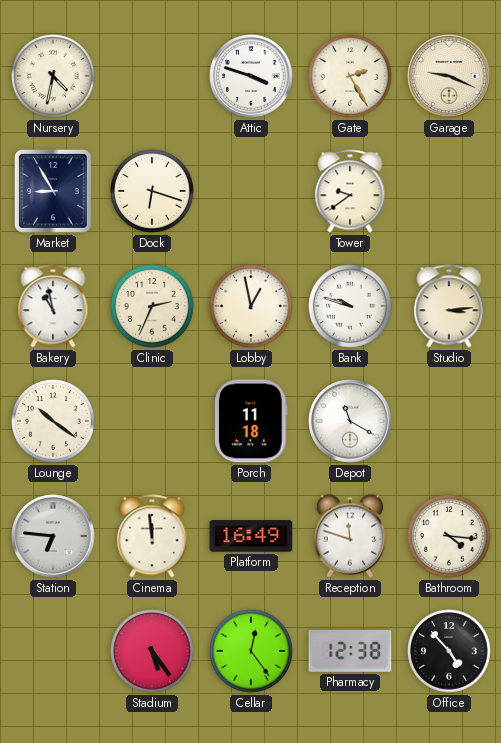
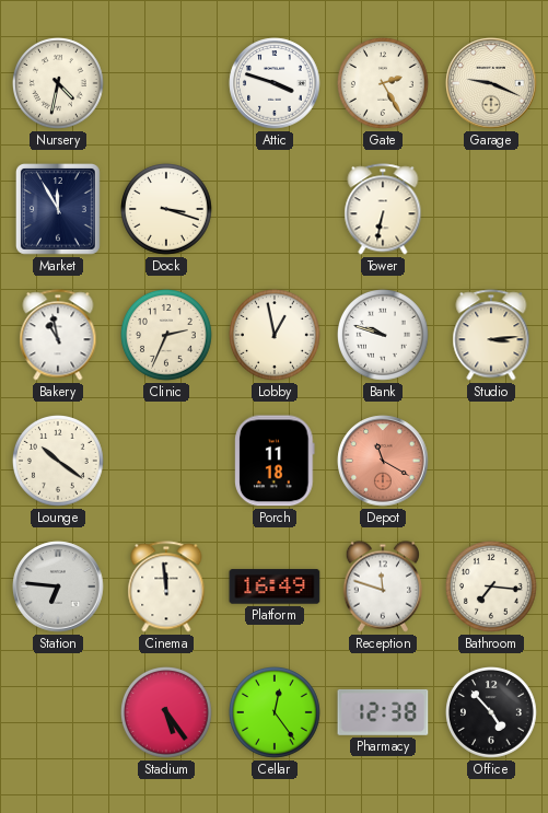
Market: 8:55 -> 11:55
Dock: 6:18 -> 3:18
Tower: 9:39 -> 6:32
Depot dial: white -> salmon
Bathroom: 4:16 -> 7:16
